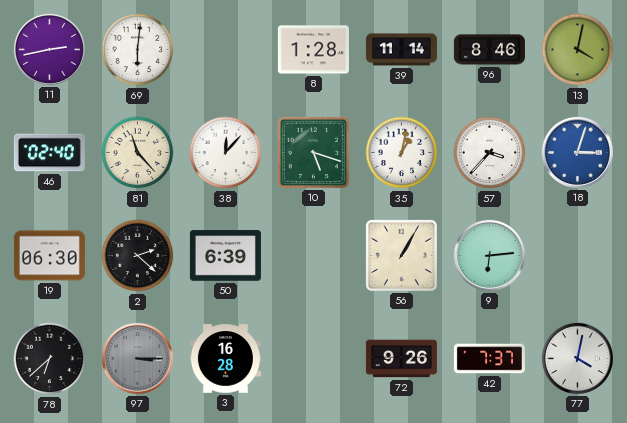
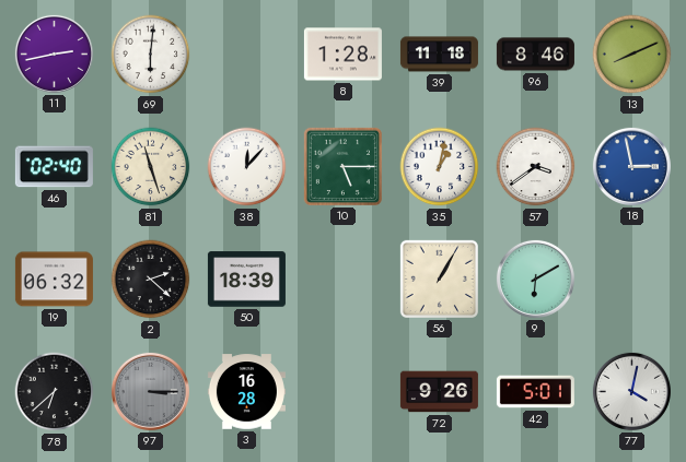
39: 11:14 -> 11:18
13: 4:02 -> 8:11
81: 11:23 -> 11:27
10: 5:18 -> 5:15
57: 3:37 -> 3:39
18: 3:03 -> 2:58
19: 06:30 -> 06:32
50: 6:39 -> 18:39
9: 6:14 -> 6:10
42: 7:37 -> 5:01
